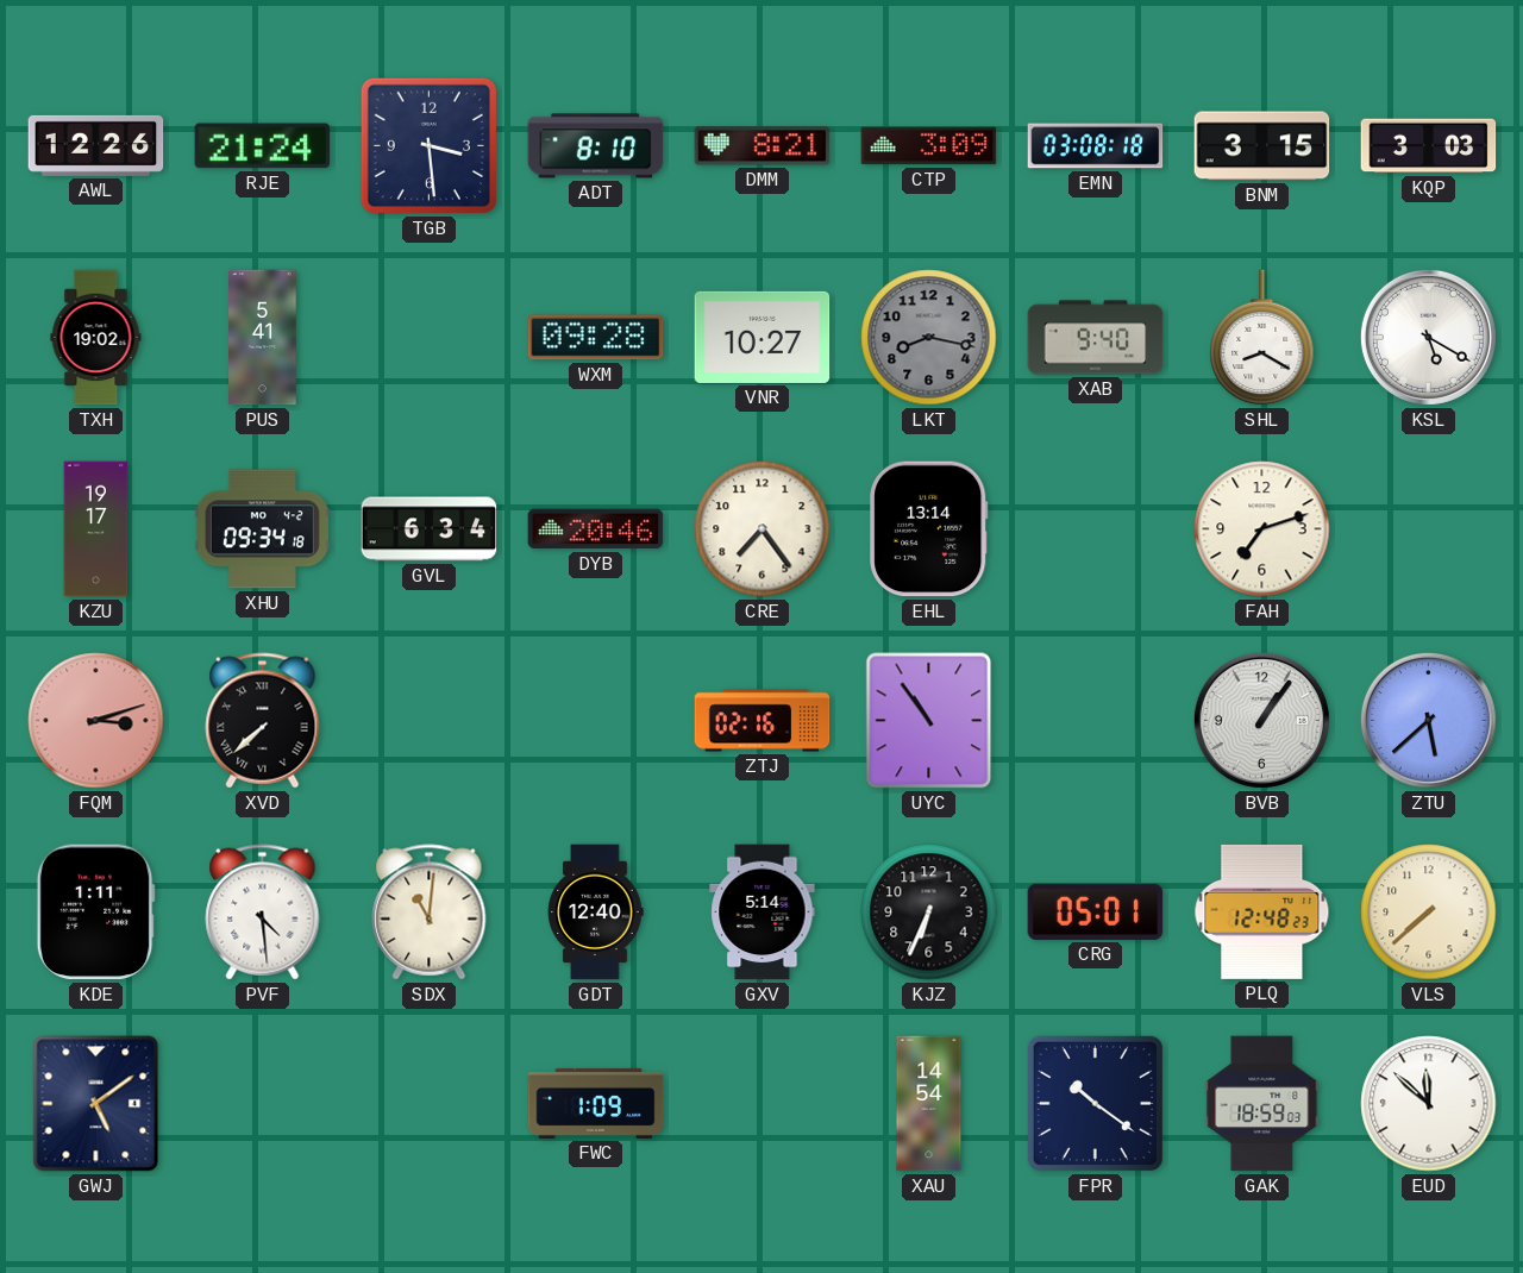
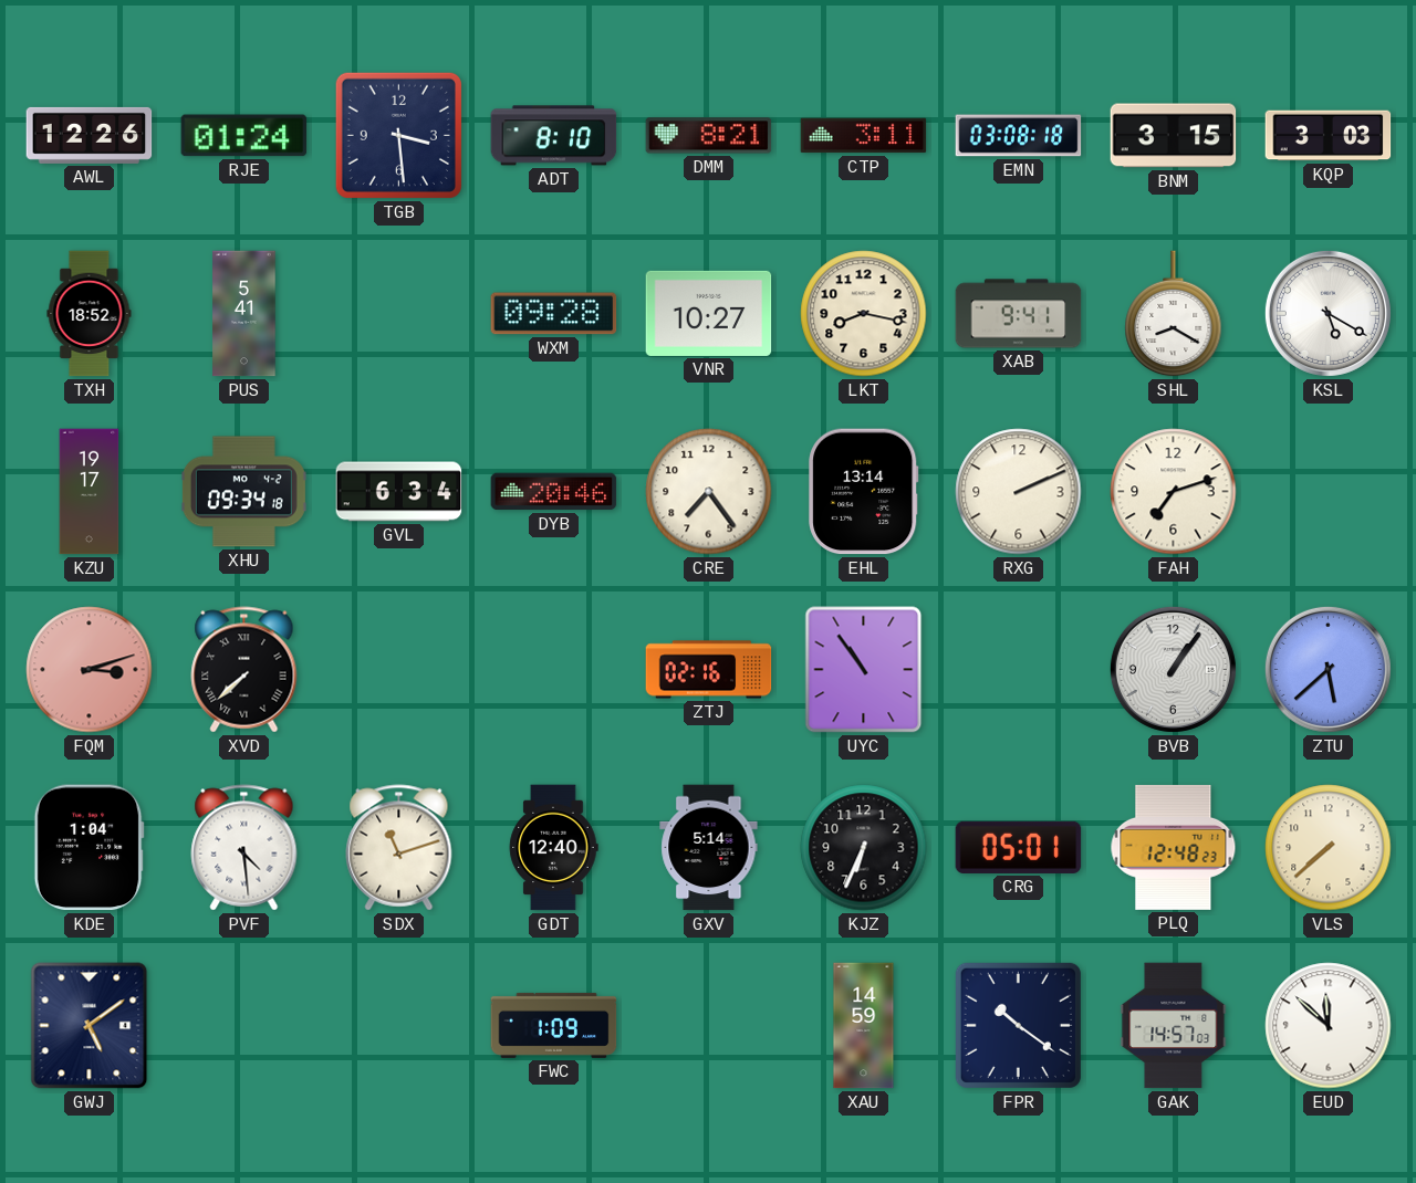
RJE: 21:24 -> 01:24
CTP: 3:09 -> 3:11
TXH: 19:02 -> 18:52
LKT dial: grey -> cream
XAB: 9:40 -> 9:41
RXG: none -> 2:11
KDE: 1:11 -> 1:04
SDX: 11:01 -> 11:12
XAU: 14:54 -> 14:59
GAK: 18:59 -> 14:57
